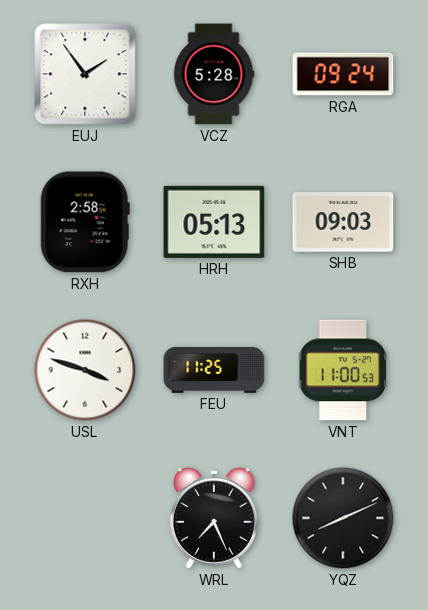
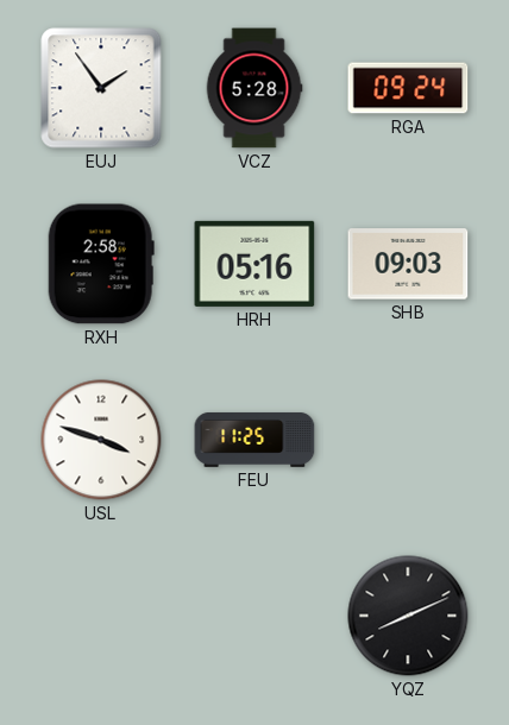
HRH: 05:13 -> 05:16
VNT: 11:00 -> none
WRL: 7:26 -> none
